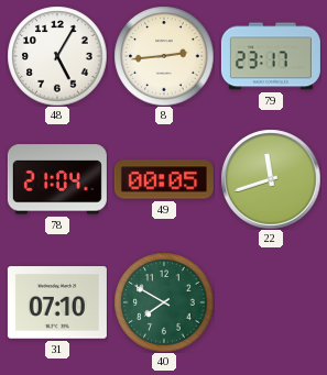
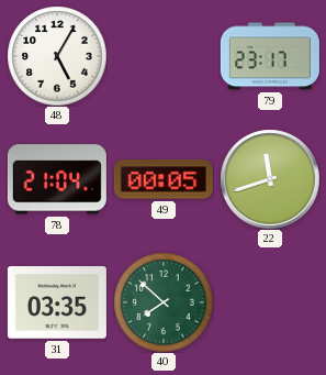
8: 2:44 -> none
31: 07:10 -> 03:35
40: 7:50 -> 7:52
